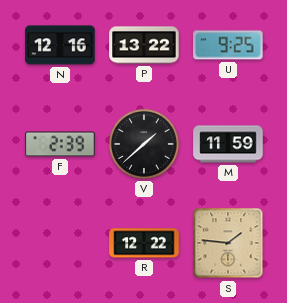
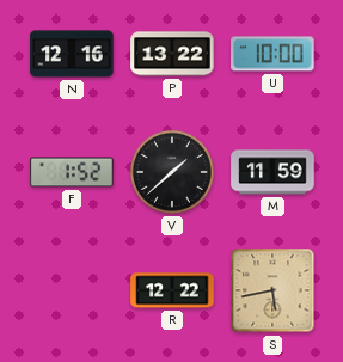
U: 9:25 -> 10:00
F: 2:39 -> 1:52
S: 1:46 -> 5:43
